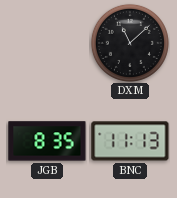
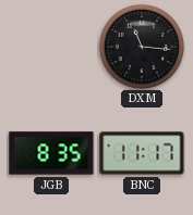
DXM: 11:08 -> 11:16
BNC: 11:13 -> 11:17
